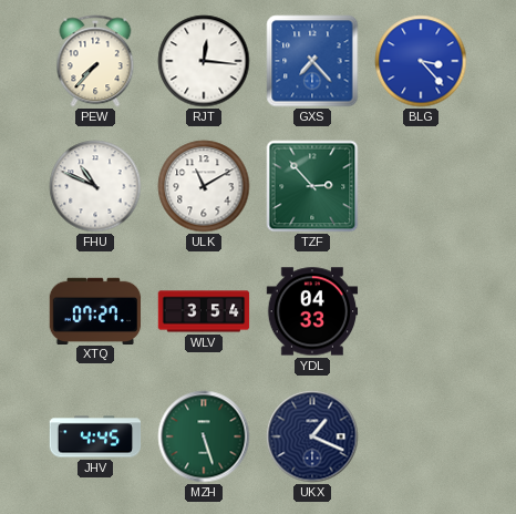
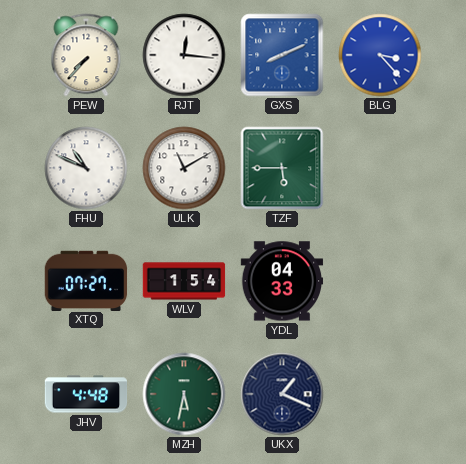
GXS: 7:23 -> 8:11
TZF: 2:53 -> 5:45
WLV: 3:54 -> 1:54
JHV: 4:45 -> 4:48
MZH: 5:27 -> 5:32
